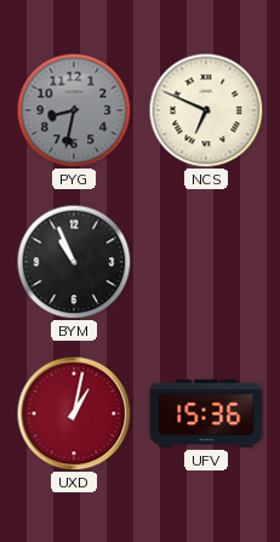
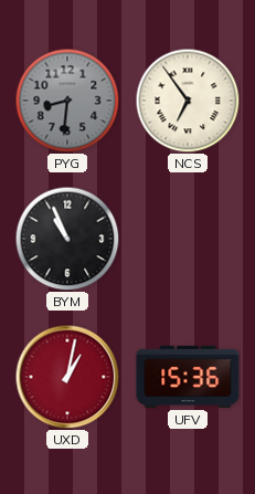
PYG: 8:32 -> 8:31
NCS: 6:49 -> 6:54
